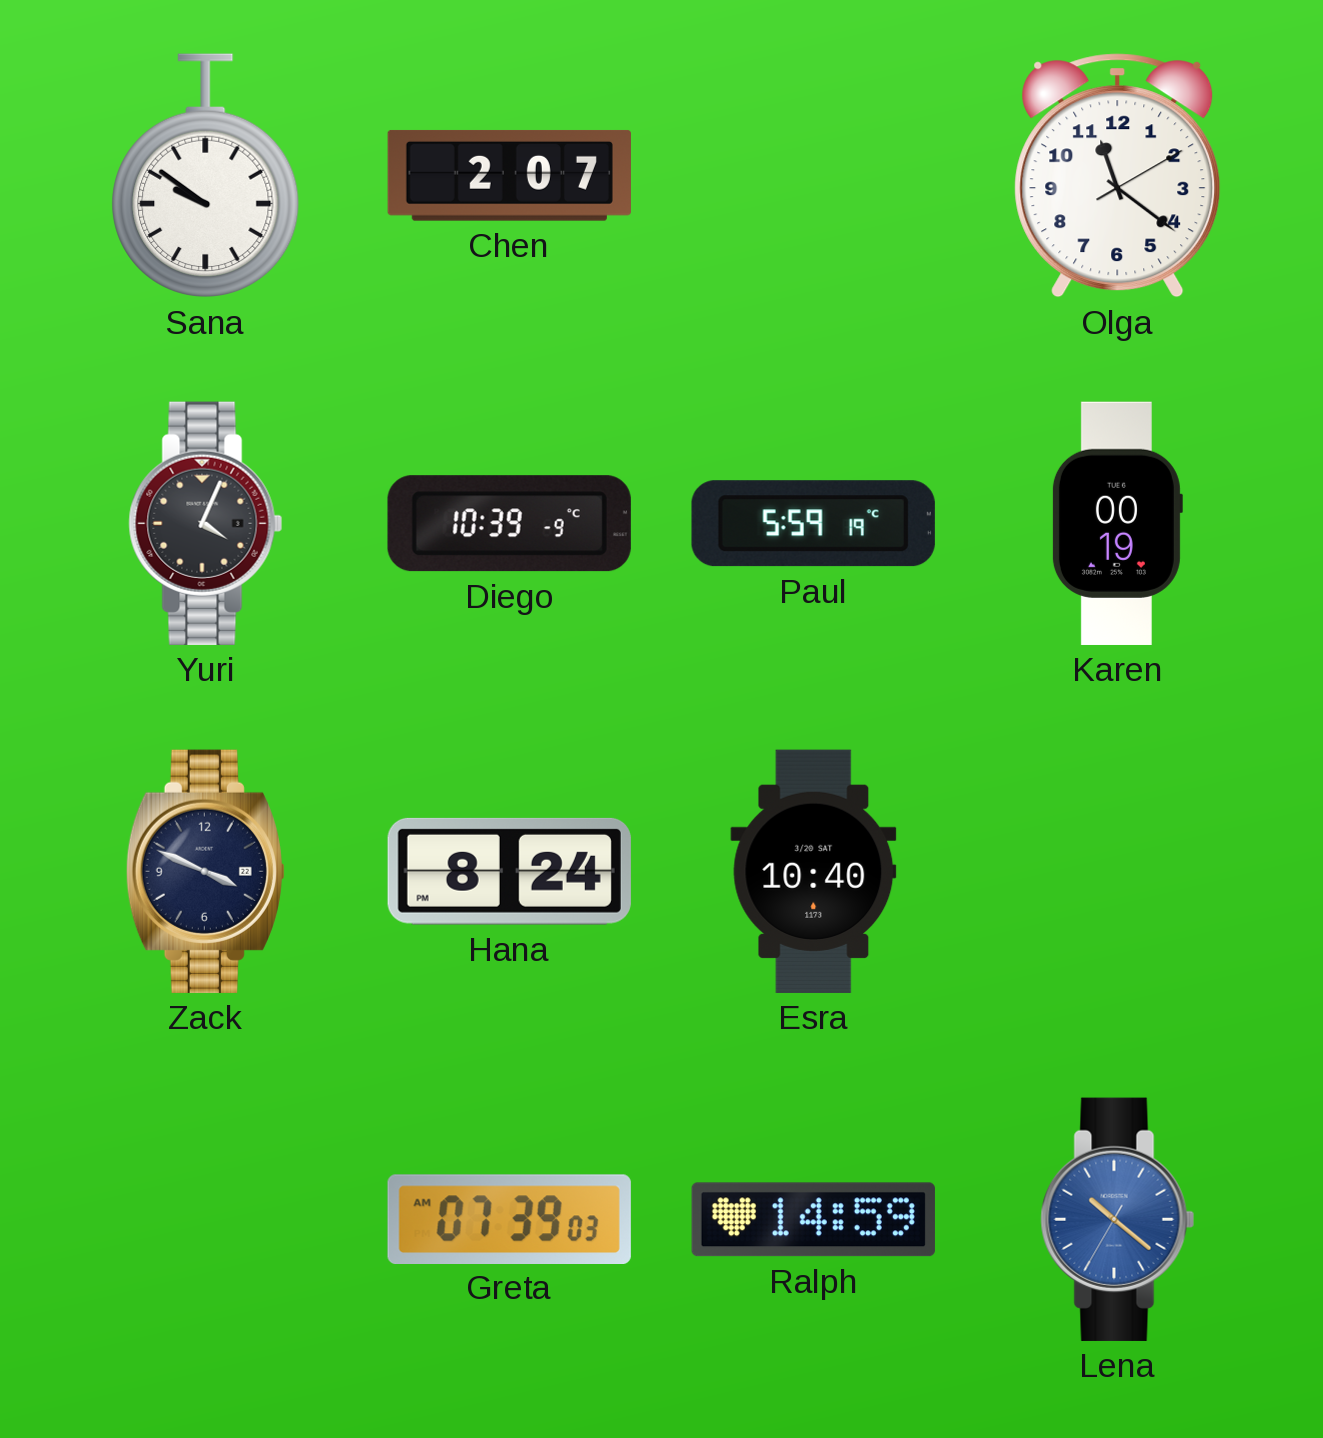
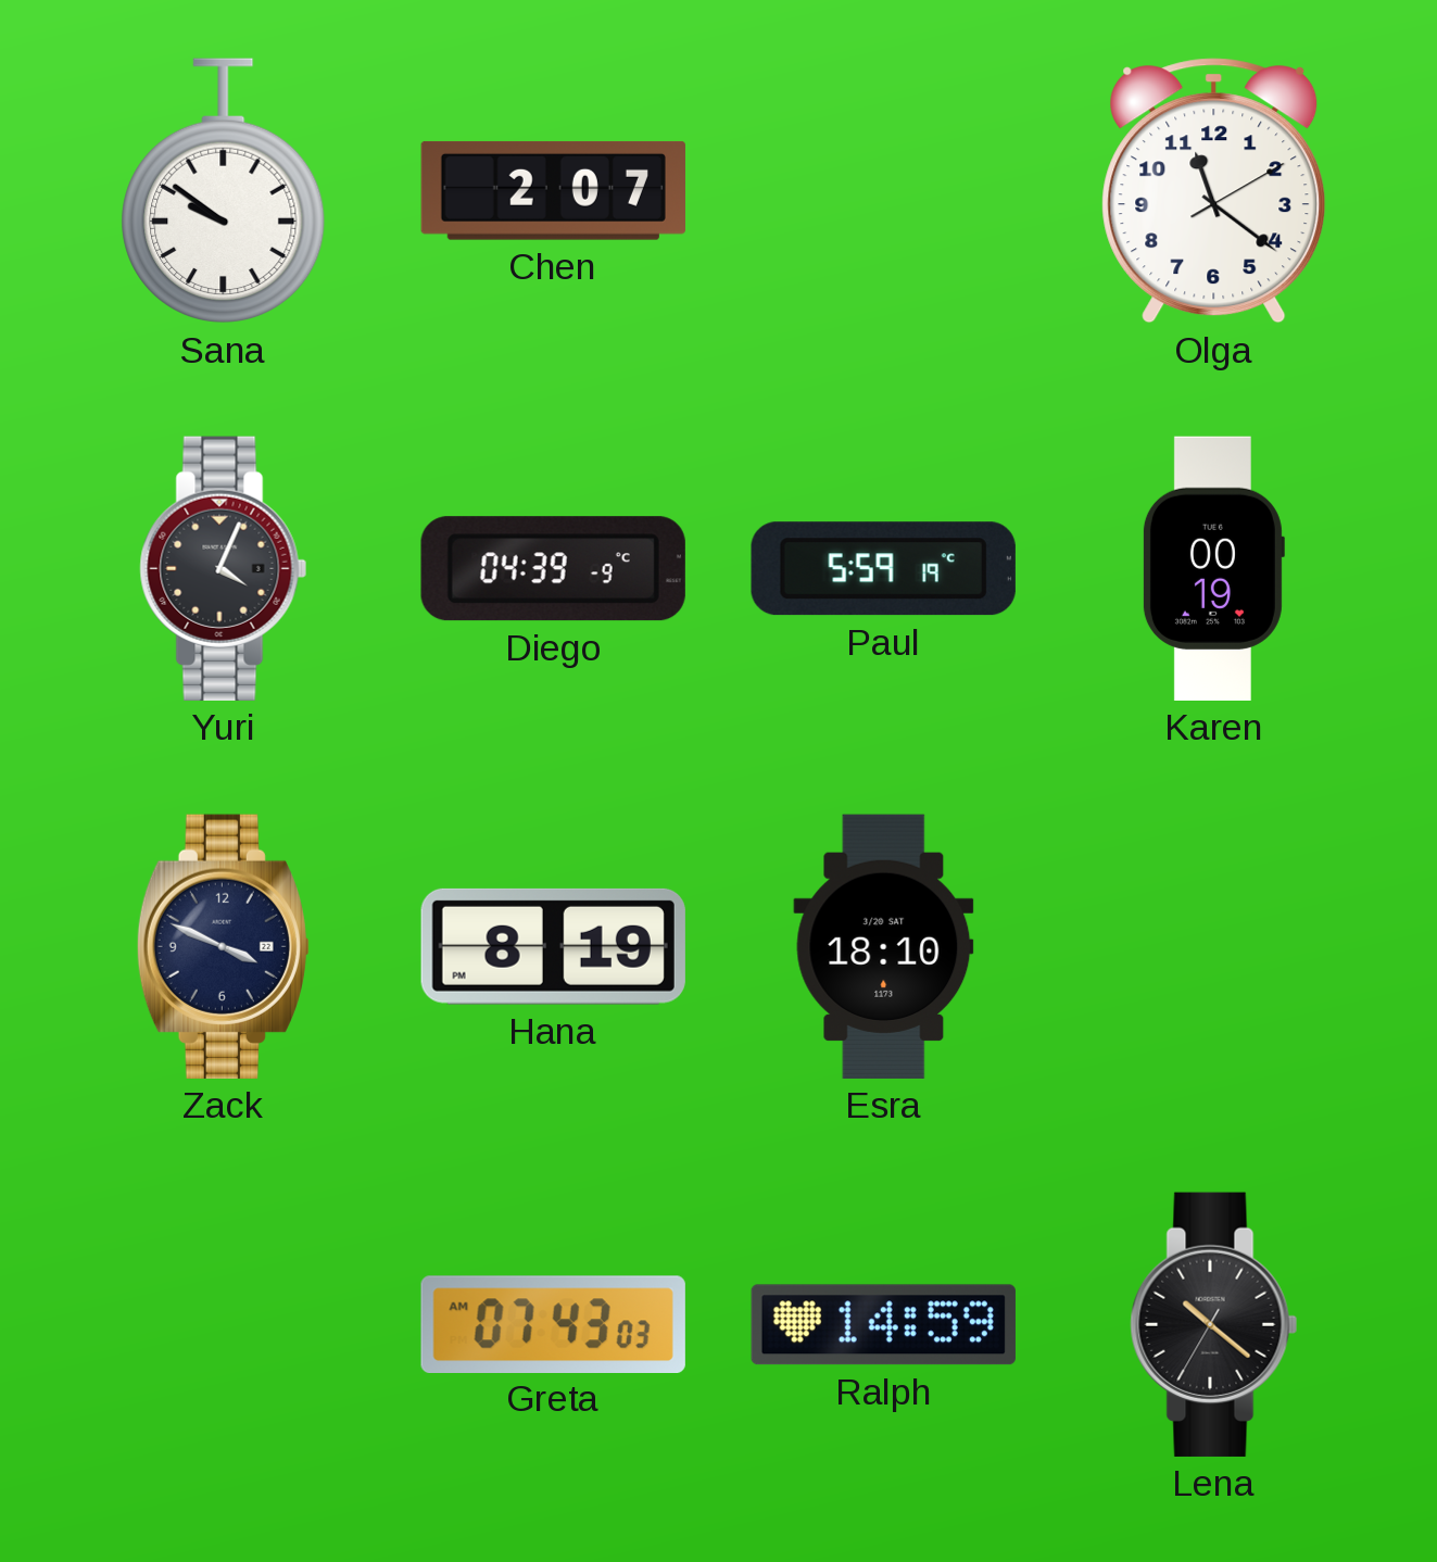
Diego: 10:39 -> 04:39
Hana: 8:24 -> 8:19
Esra: 10:40 -> 18:10
Greta: 07:39 -> 07:43
Lena dial: blue -> black
